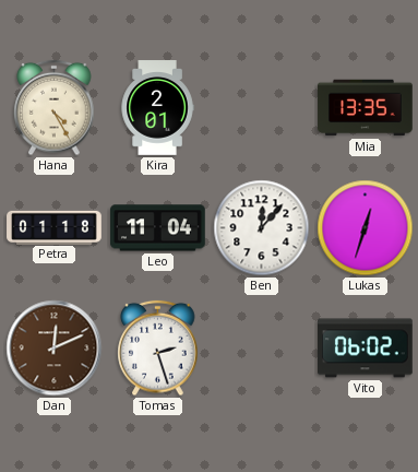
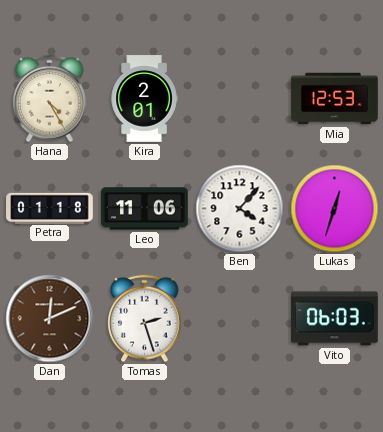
Mia: 13:35 -> 12:53
Leo: 11:04 -> 11:06
Ben: 12:07 -> 4:07
Vito: 06:02 -> 06:03
